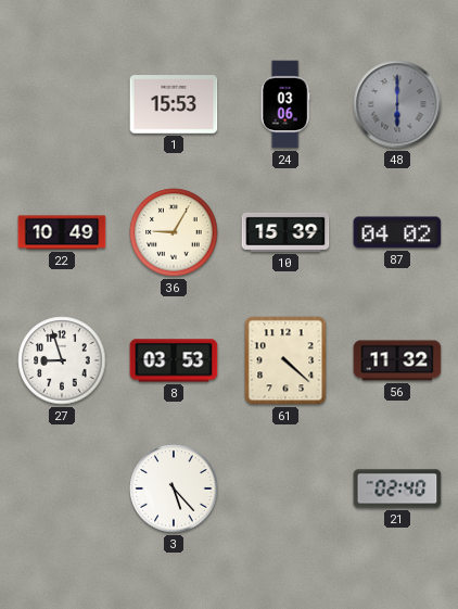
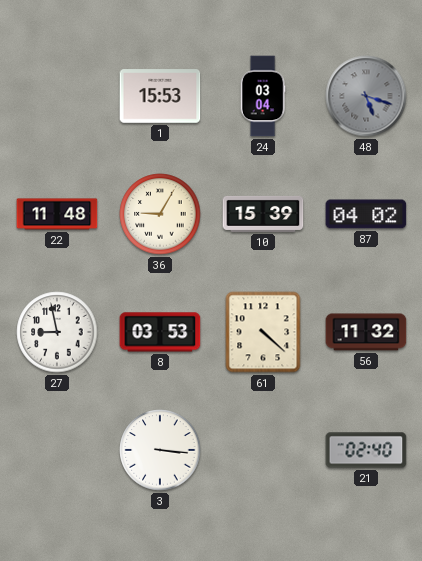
24: 03:06 -> 03:04
48: 6:00 -> 5:18
22: 10:49 -> 11:48
27: 8:57 -> 8:58
3: 5:23 -> 3:16
